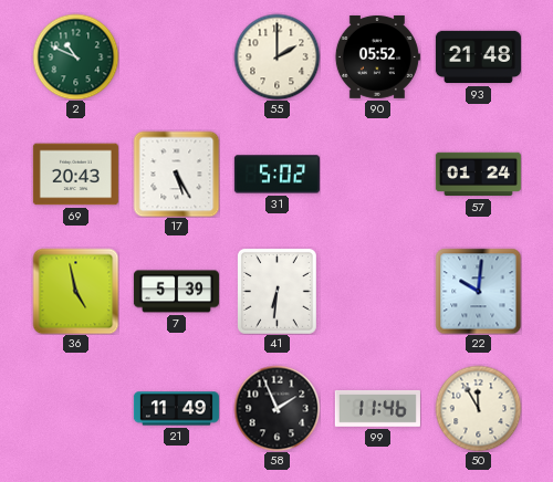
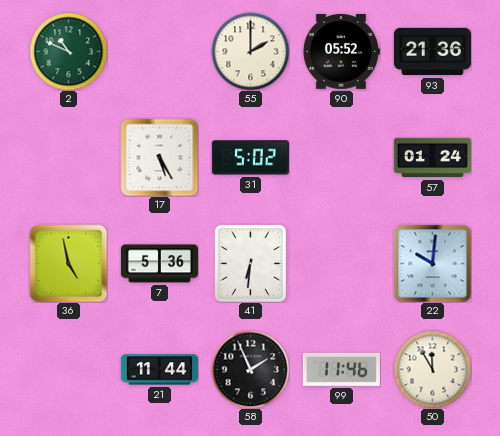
93: 21:48 -> 21:36
69: 20:43 -> none
7: 5:39 -> 5:36
21: 11:49 -> 11:44
